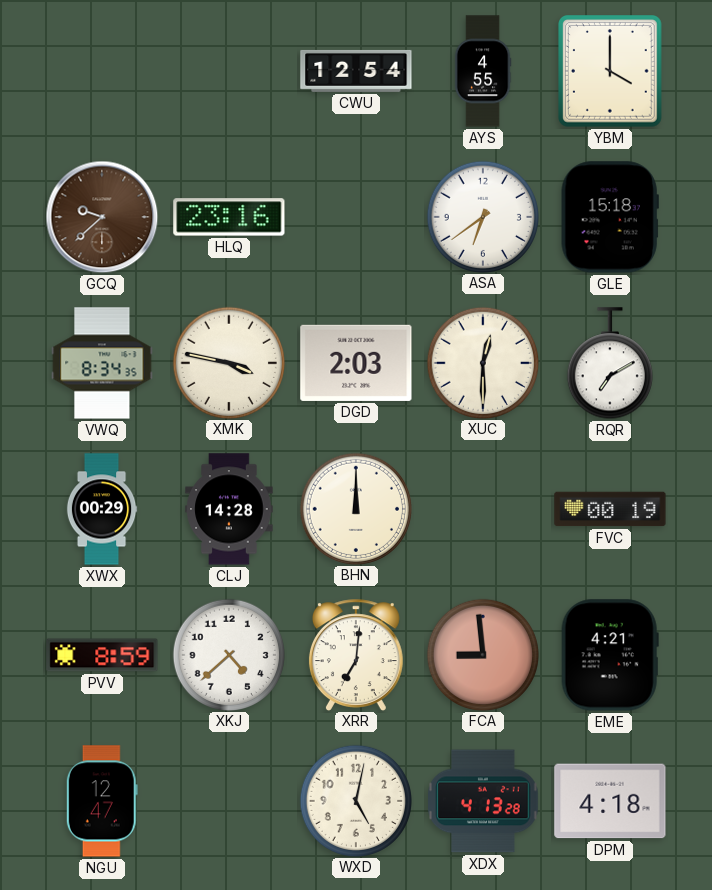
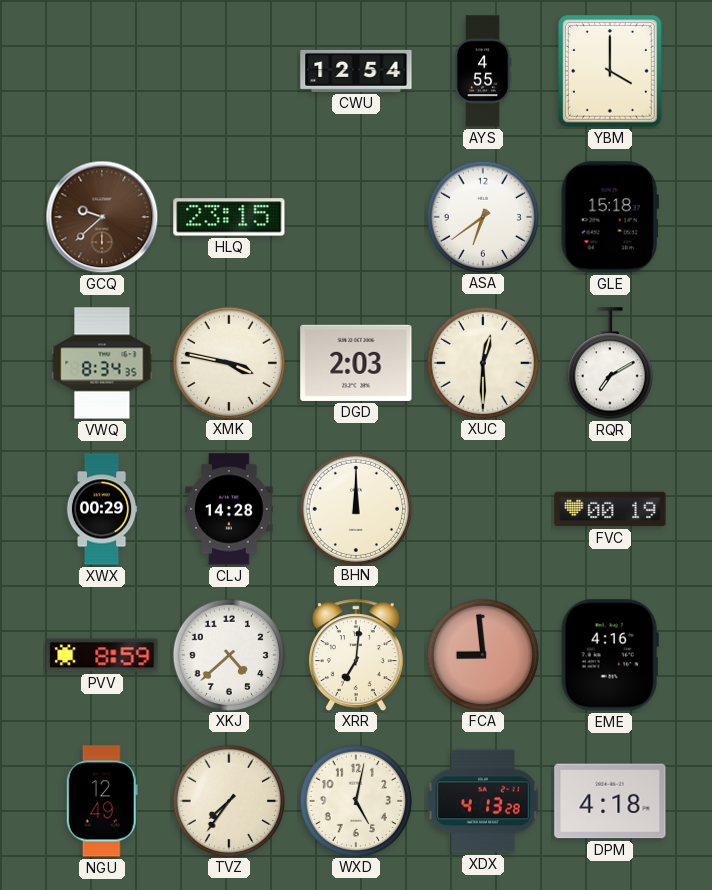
HLQ: 23:16 -> 23:15
EME: 4:21 -> 4:16
NGU: 12:47 -> 12:49
TVZ: none -> 7:36
